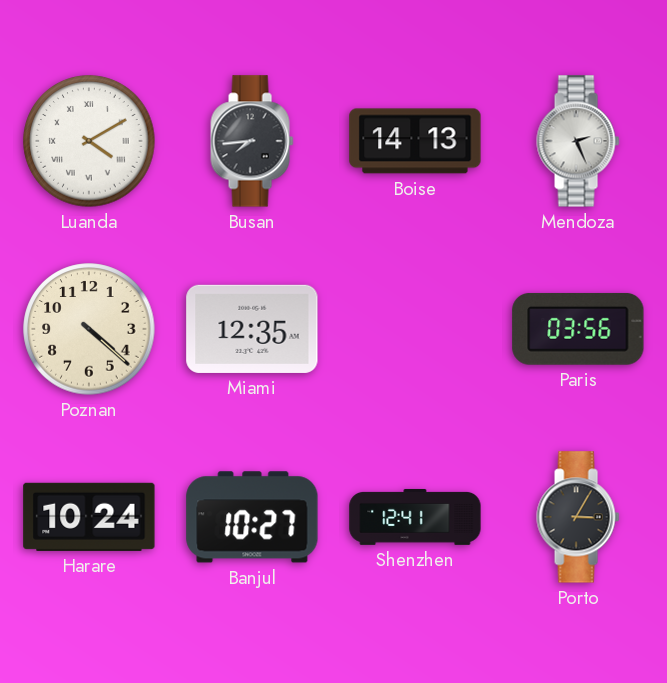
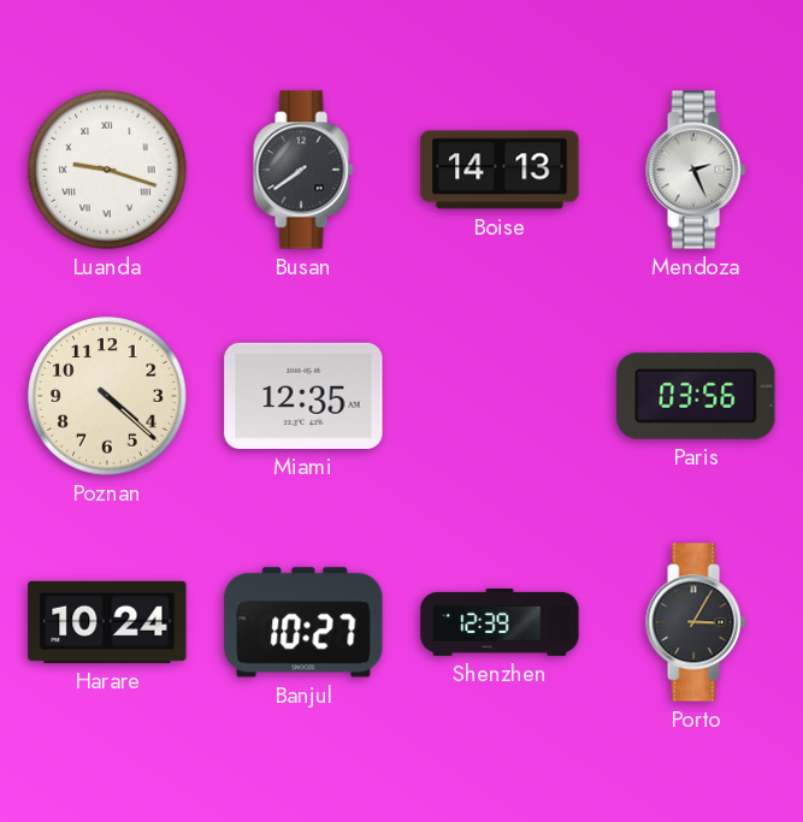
Luanda: 4:10 -> 9:18
Busan: 7:44 -> 7:39
Shenzhen: 12:41 -> 12:39
